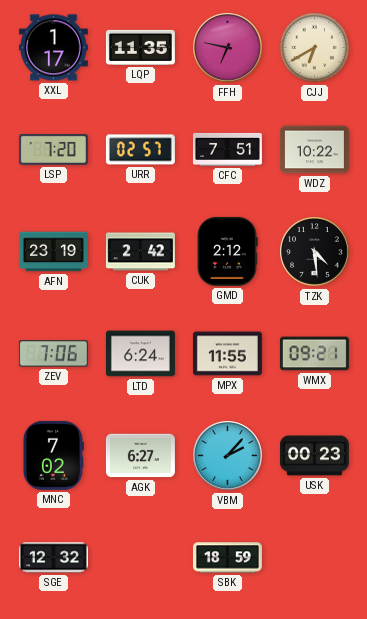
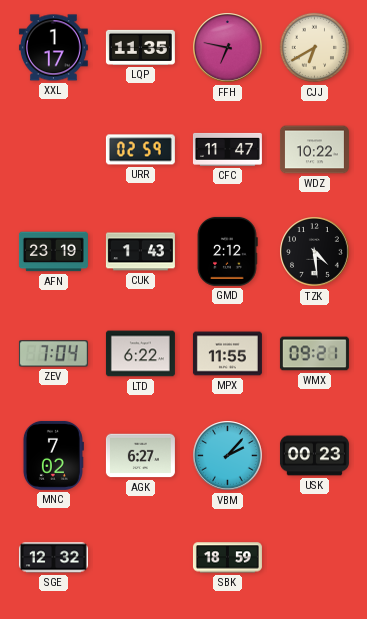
LSP: 7:20 -> none
URR: 02:57 -> 02:59
CFC: 7:51 -> 11:47
CUK: 2:42 -> 1:43
ZEV: 7:06 -> 7:04
LTD: 6:24 -> 6:22
